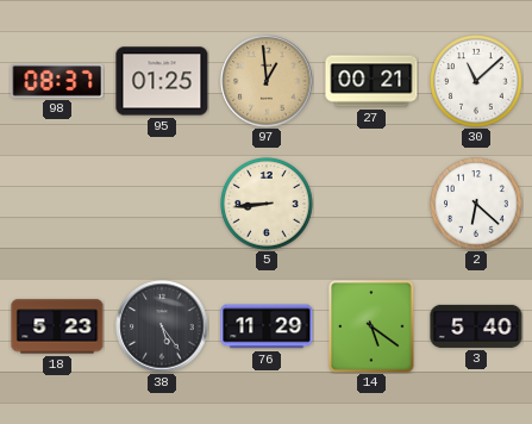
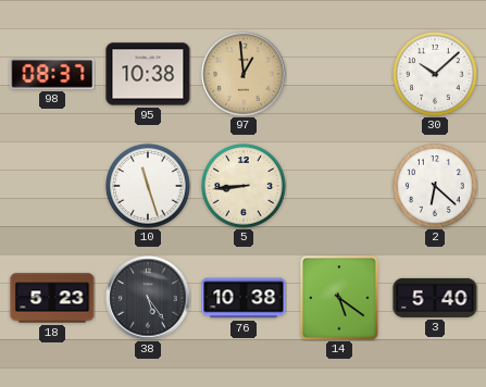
95: 01:25 -> 10:38
27: 00:21 -> none
30: 11:08 -> 10:08
10: none -> 11:27
76: 11:29 -> 10:38
